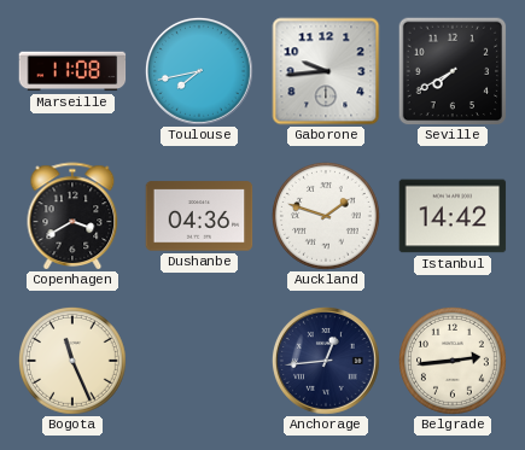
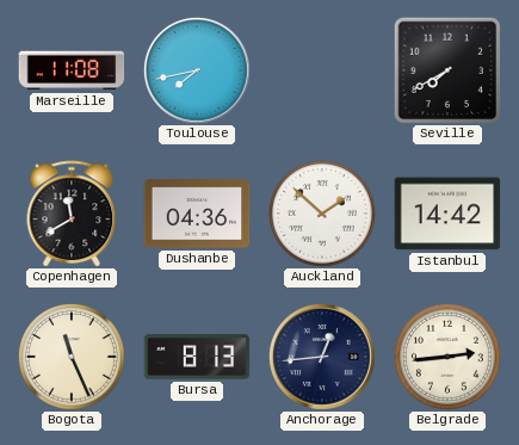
Gaborone: 9:44 -> none
Copenhagen: 3:40 -> 11:40
Auckland: 1:48 -> 1:52
Bursa: none -> 8:13
